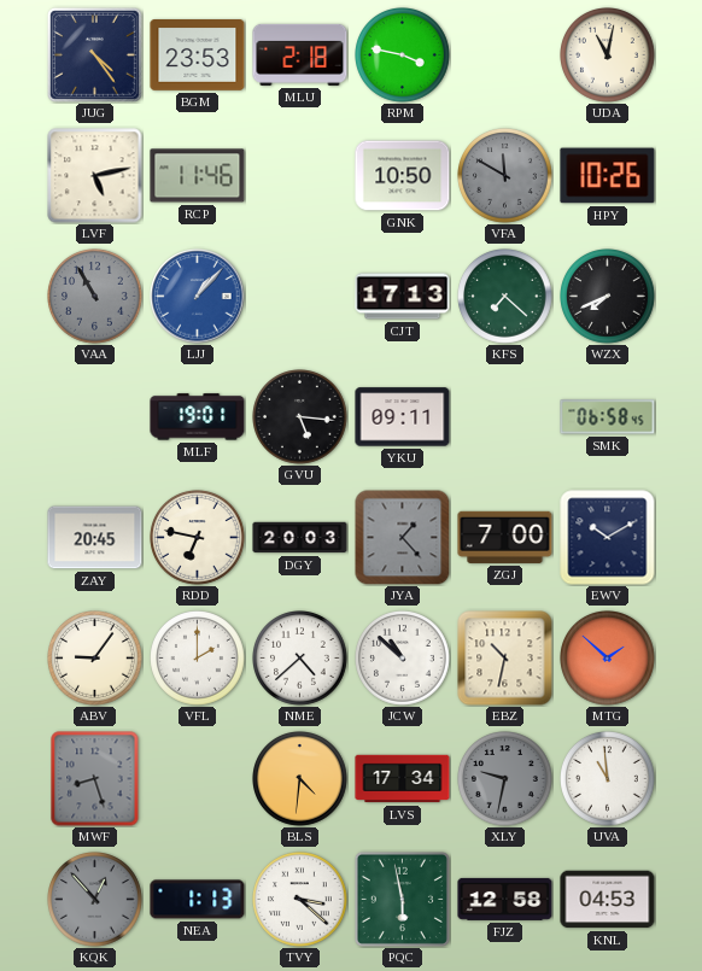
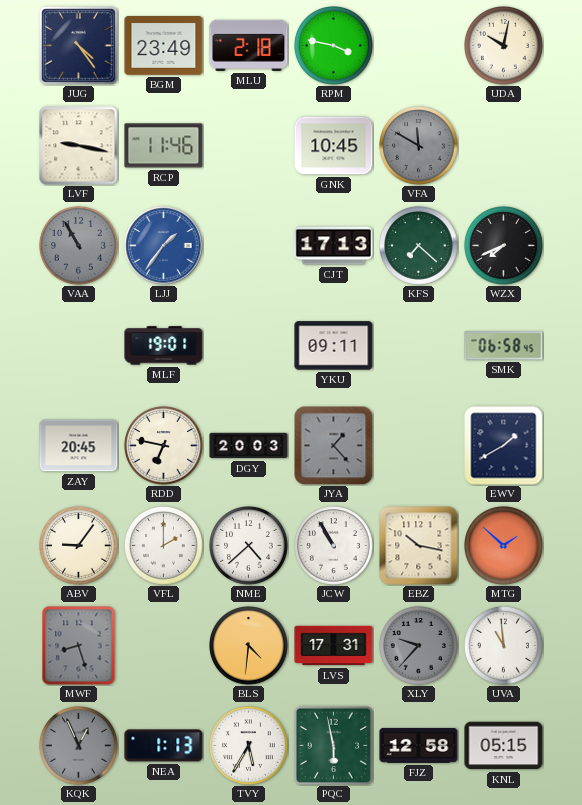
BGM: 23:53 -> 23:49
UDA: 11:02 -> 10:02
LVF: 5:13 -> 9:17
GNK: 10:50 -> 10:45
HPY: 10:26 -> none
LJJ: 1:07 -> 1:36
GVU: 5:16 -> none
ZGJ: 7:00 -> none
EWV: 10:10 -> 1:40
JCW: 10:52 -> 10:55
EBZ: 10:32 -> 10:17
LVS: 17:34 -> 17:31
XLY: 9:32 -> 9:37
KQK: 12:53 -> 12:56
TVY: 3:22 -> 5:35
KNL: 04:53 -> 05:15
